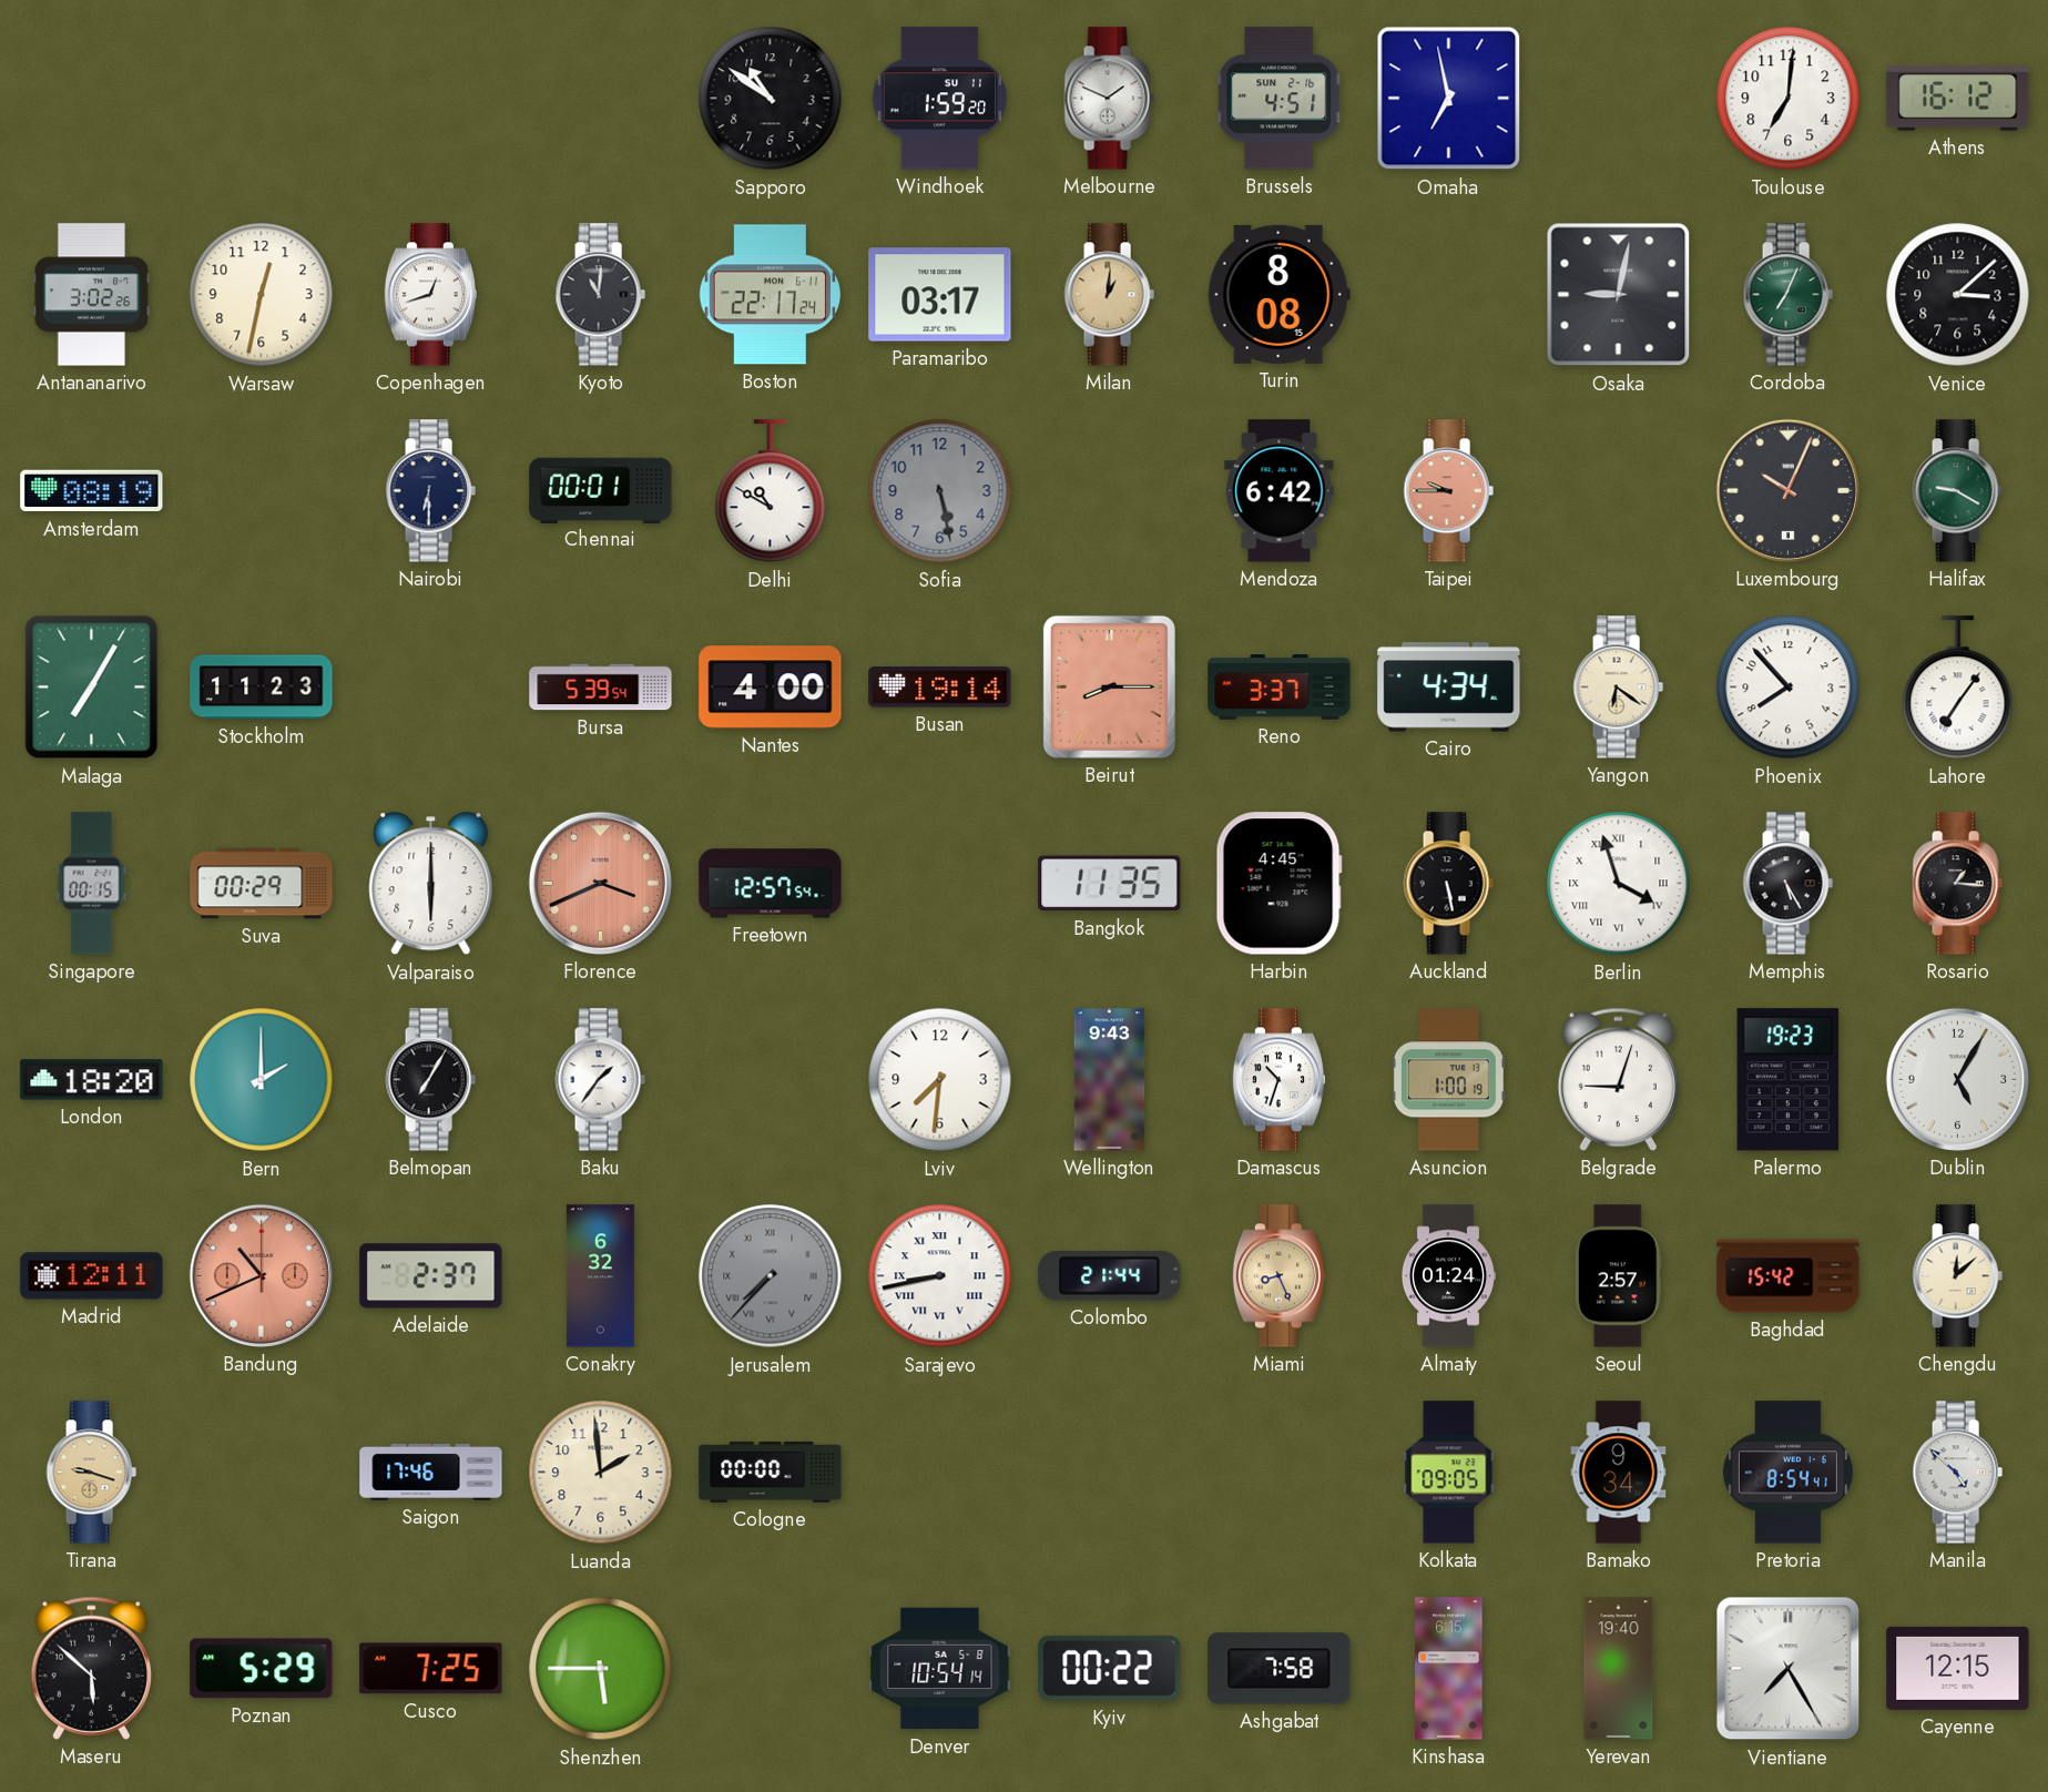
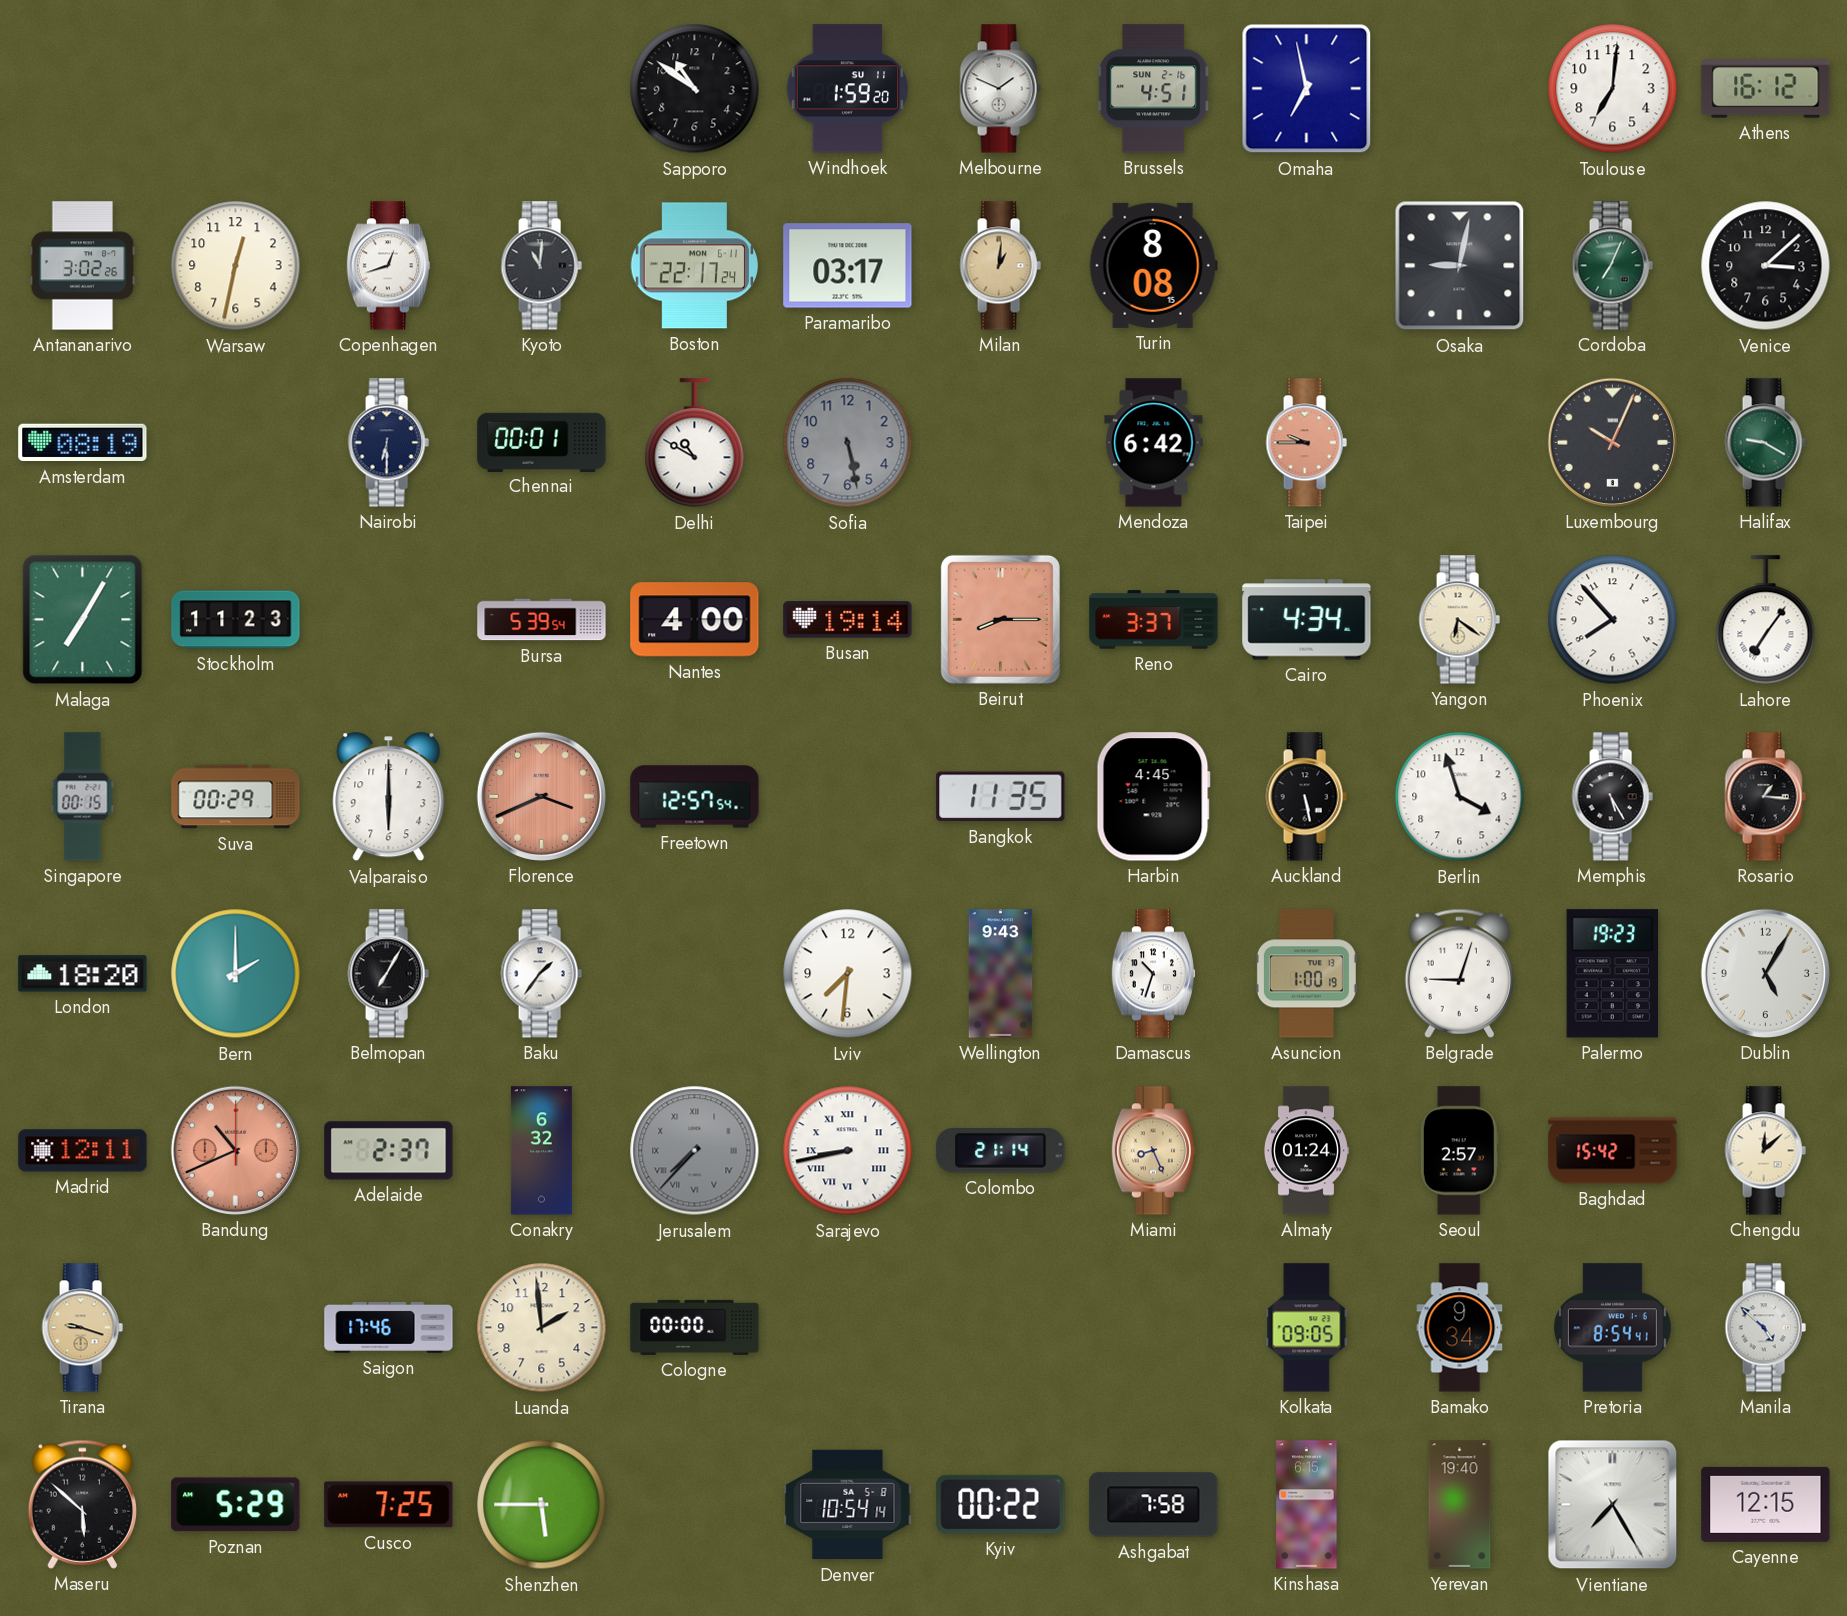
Berlin numerals: Roman -> Arabic
Colombo: 21:44 -> 21:14
